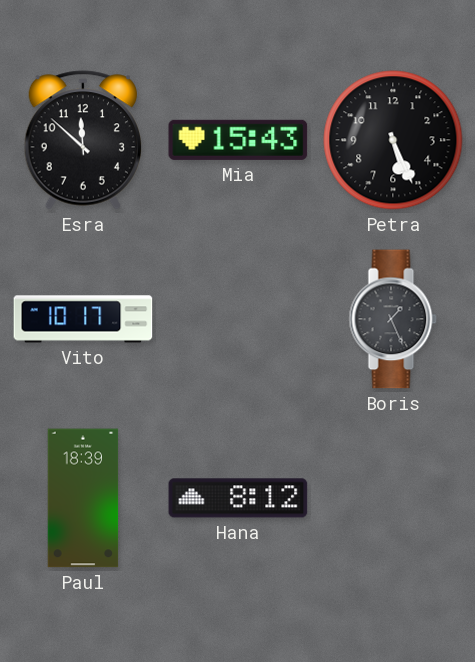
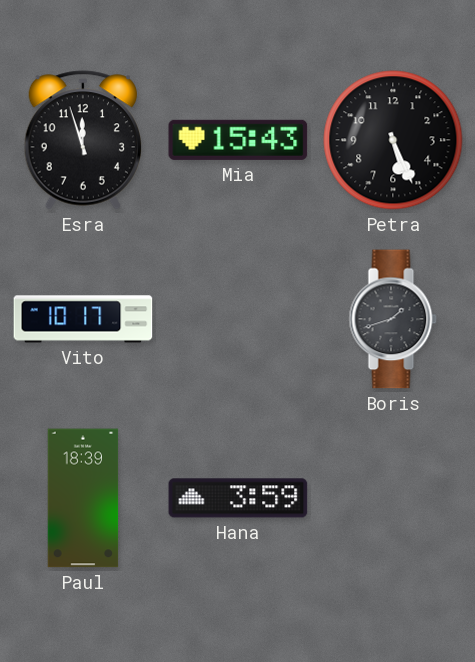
Esra: 11:52 -> 11:57
Boris: 1:26 -> 1:42
Hana: 8:12 -> 3:59
